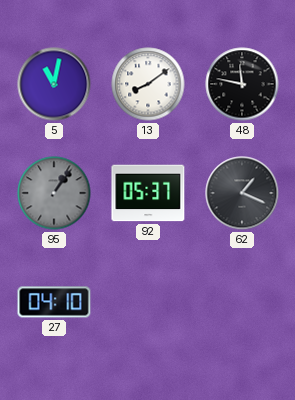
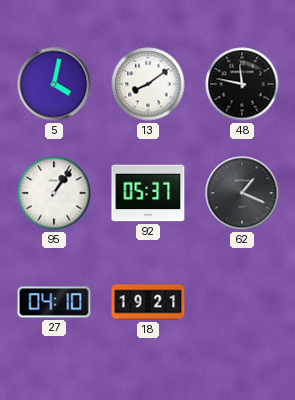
5: 11:02 -> 4:02
95 dial: grey -> white
18: none -> 19:21
